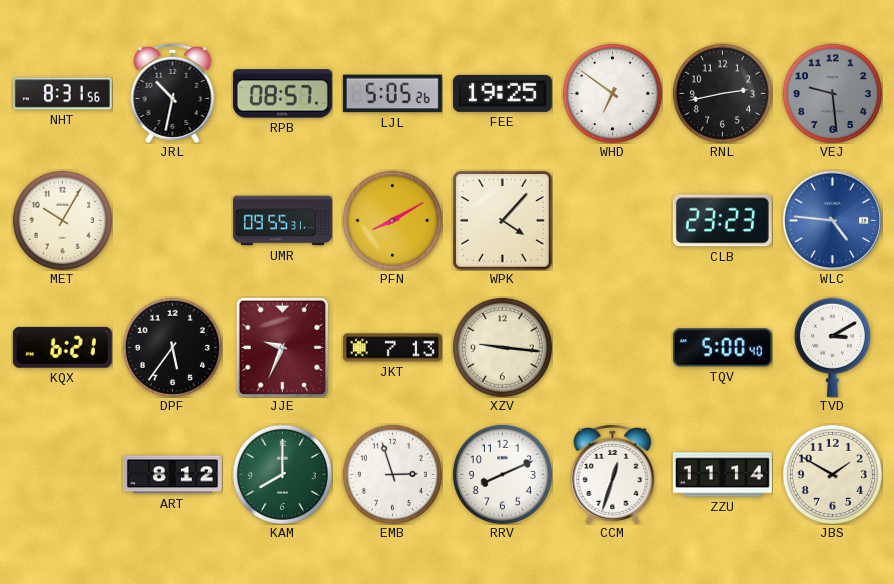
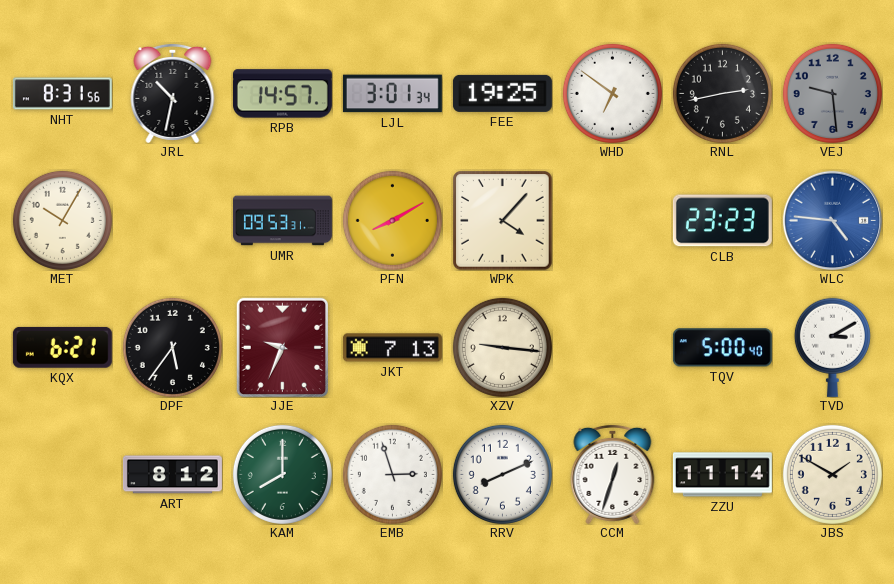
RPB: 08:57 -> 14:57
LJL: 5:05 -> 3:01
UMR: 09:55 -> 09:53
